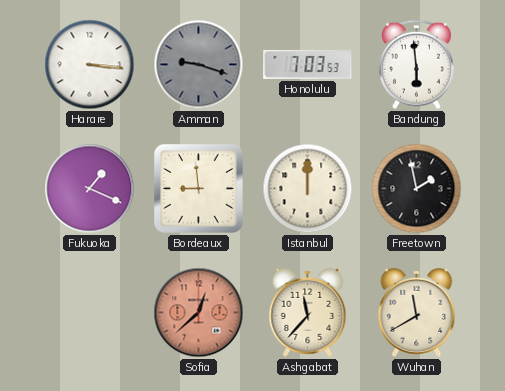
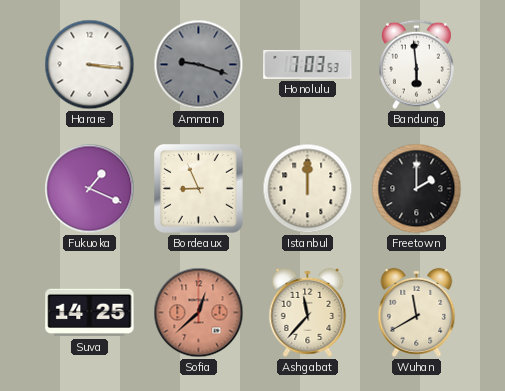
Bordeaux: 8:59 -> 8:56
Freetown: 1:58 -> 2:00
Suva: none -> 14:25
